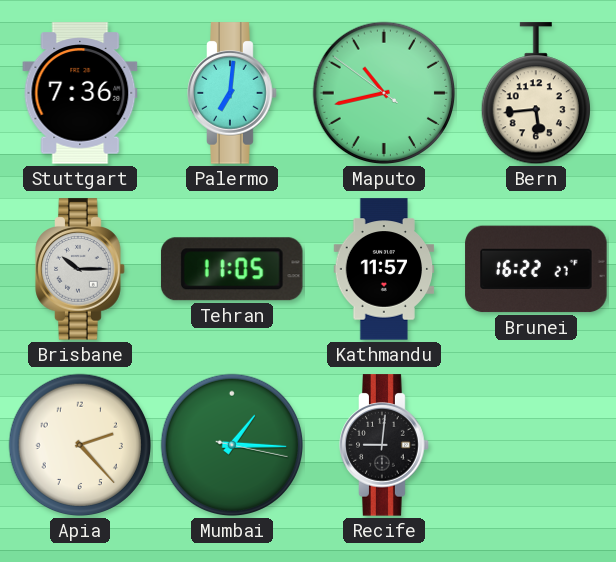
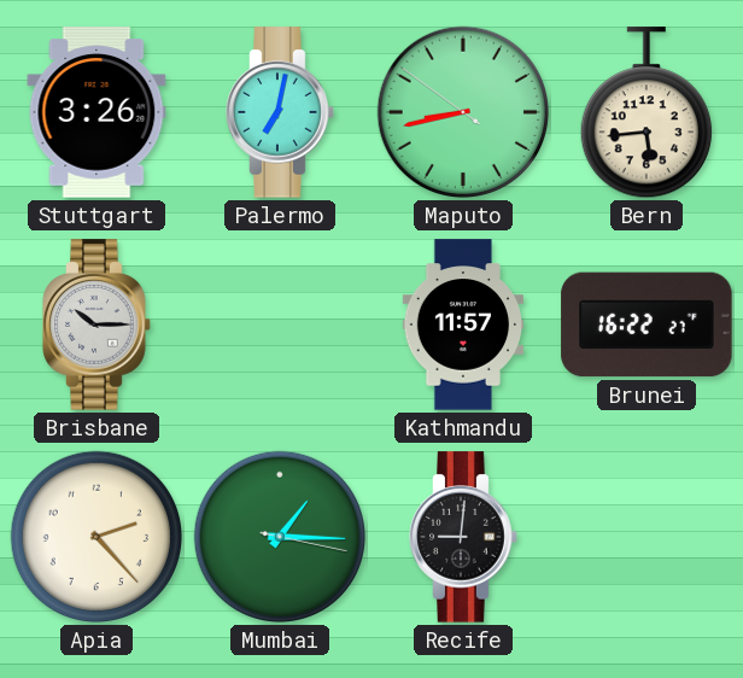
Stuttgart: 7:36 -> 3:26
Palermo: 7:01 -> 7:02
Maputo: 10:42 -> 8:42
Tehran: 11:05 -> none
